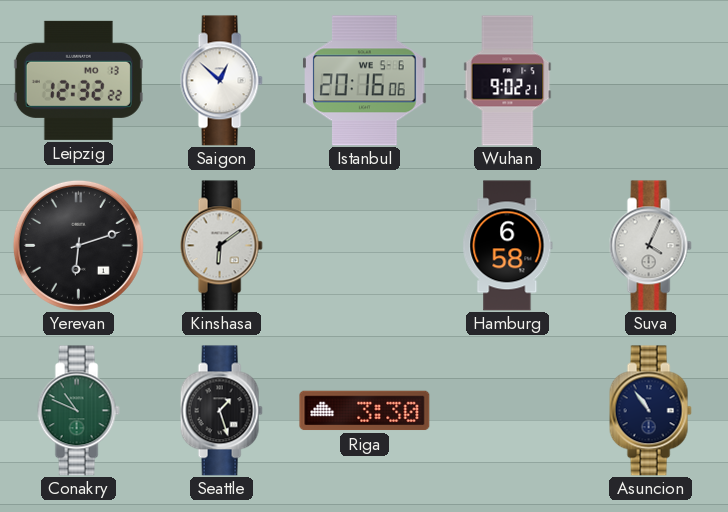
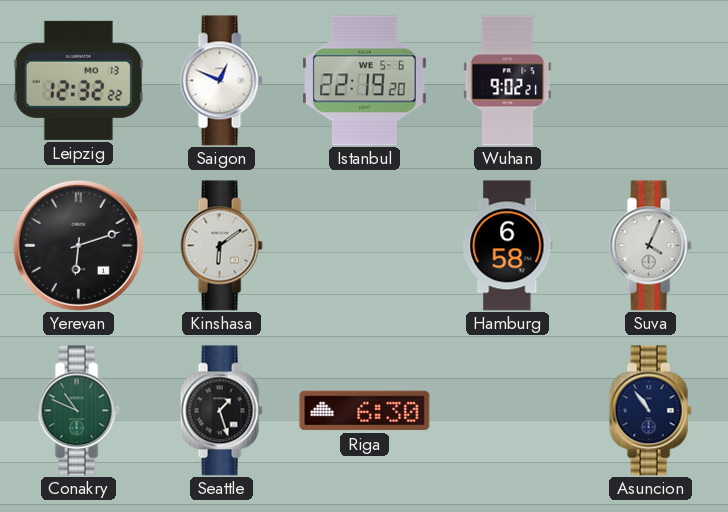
Saigon: 12:52 -> 12:49
Istanbul: 20:16 -> 22:19
Riga: 3:30 -> 6:30
